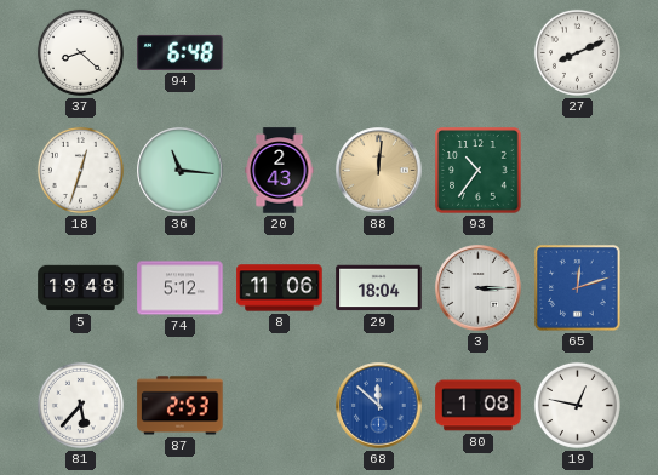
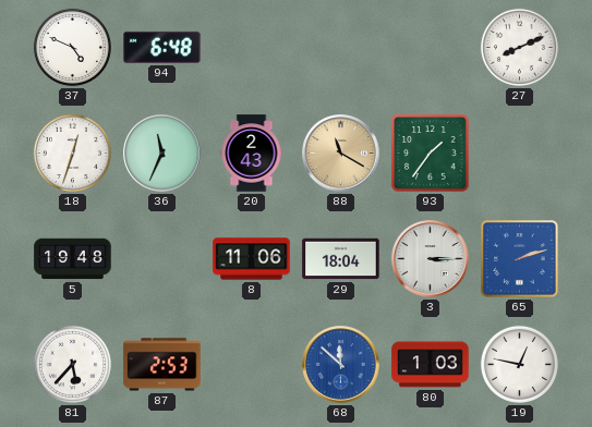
37: 8:22 -> 4:49
36: 11:16 -> 11:34
88: 12:01 -> 11:20
93: 10:36 -> 1:36
74: 5:12 -> none
65: 12:12 -> 2:12
80: 1:08 -> 1:03
